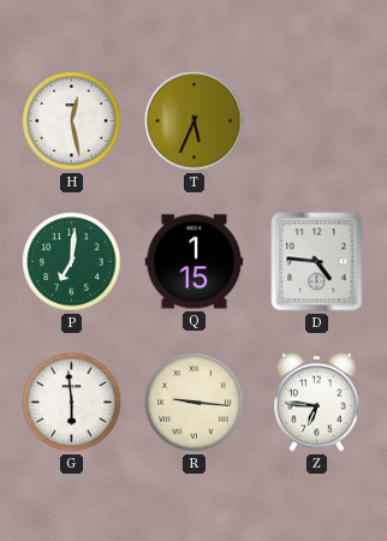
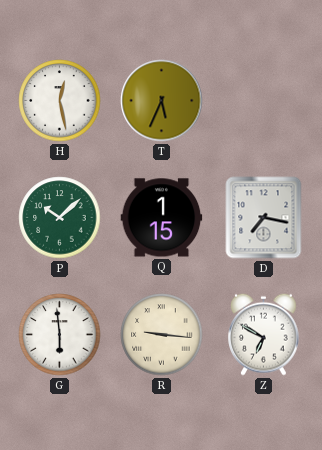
P: 7:01 -> 10:08
D: 4:46 -> 7:17
Z: 6:46 -> 6:50
